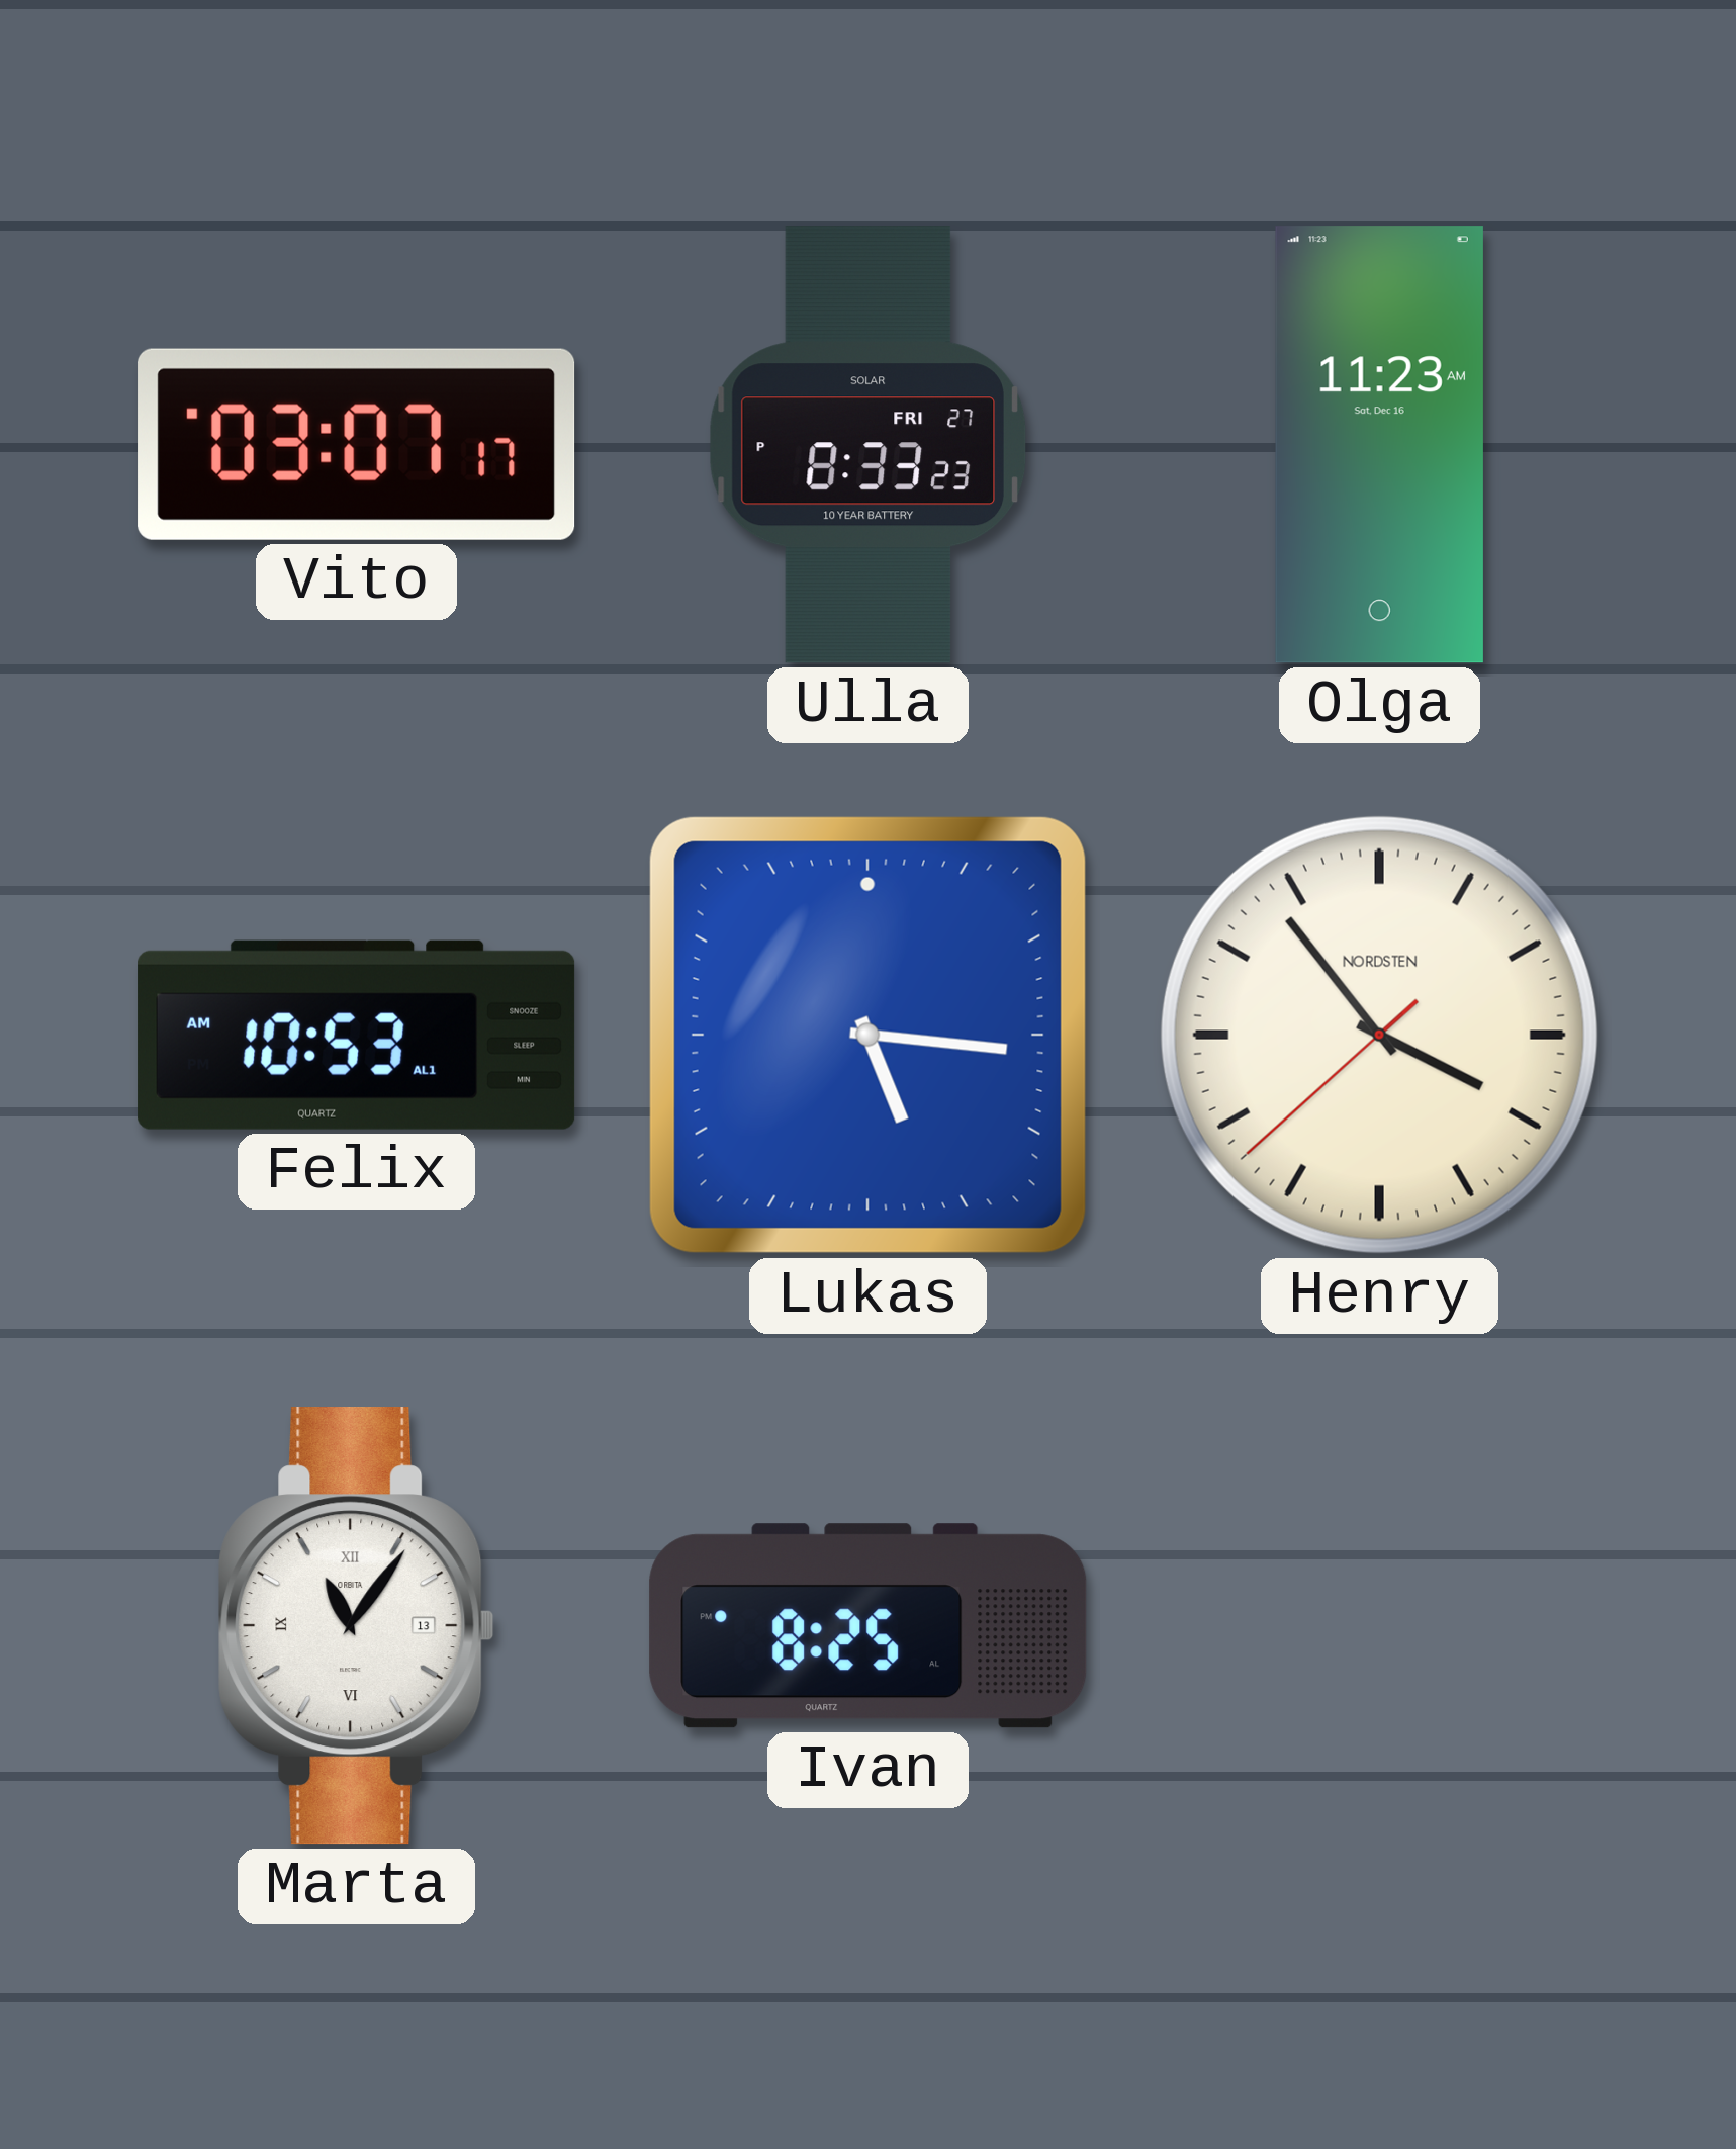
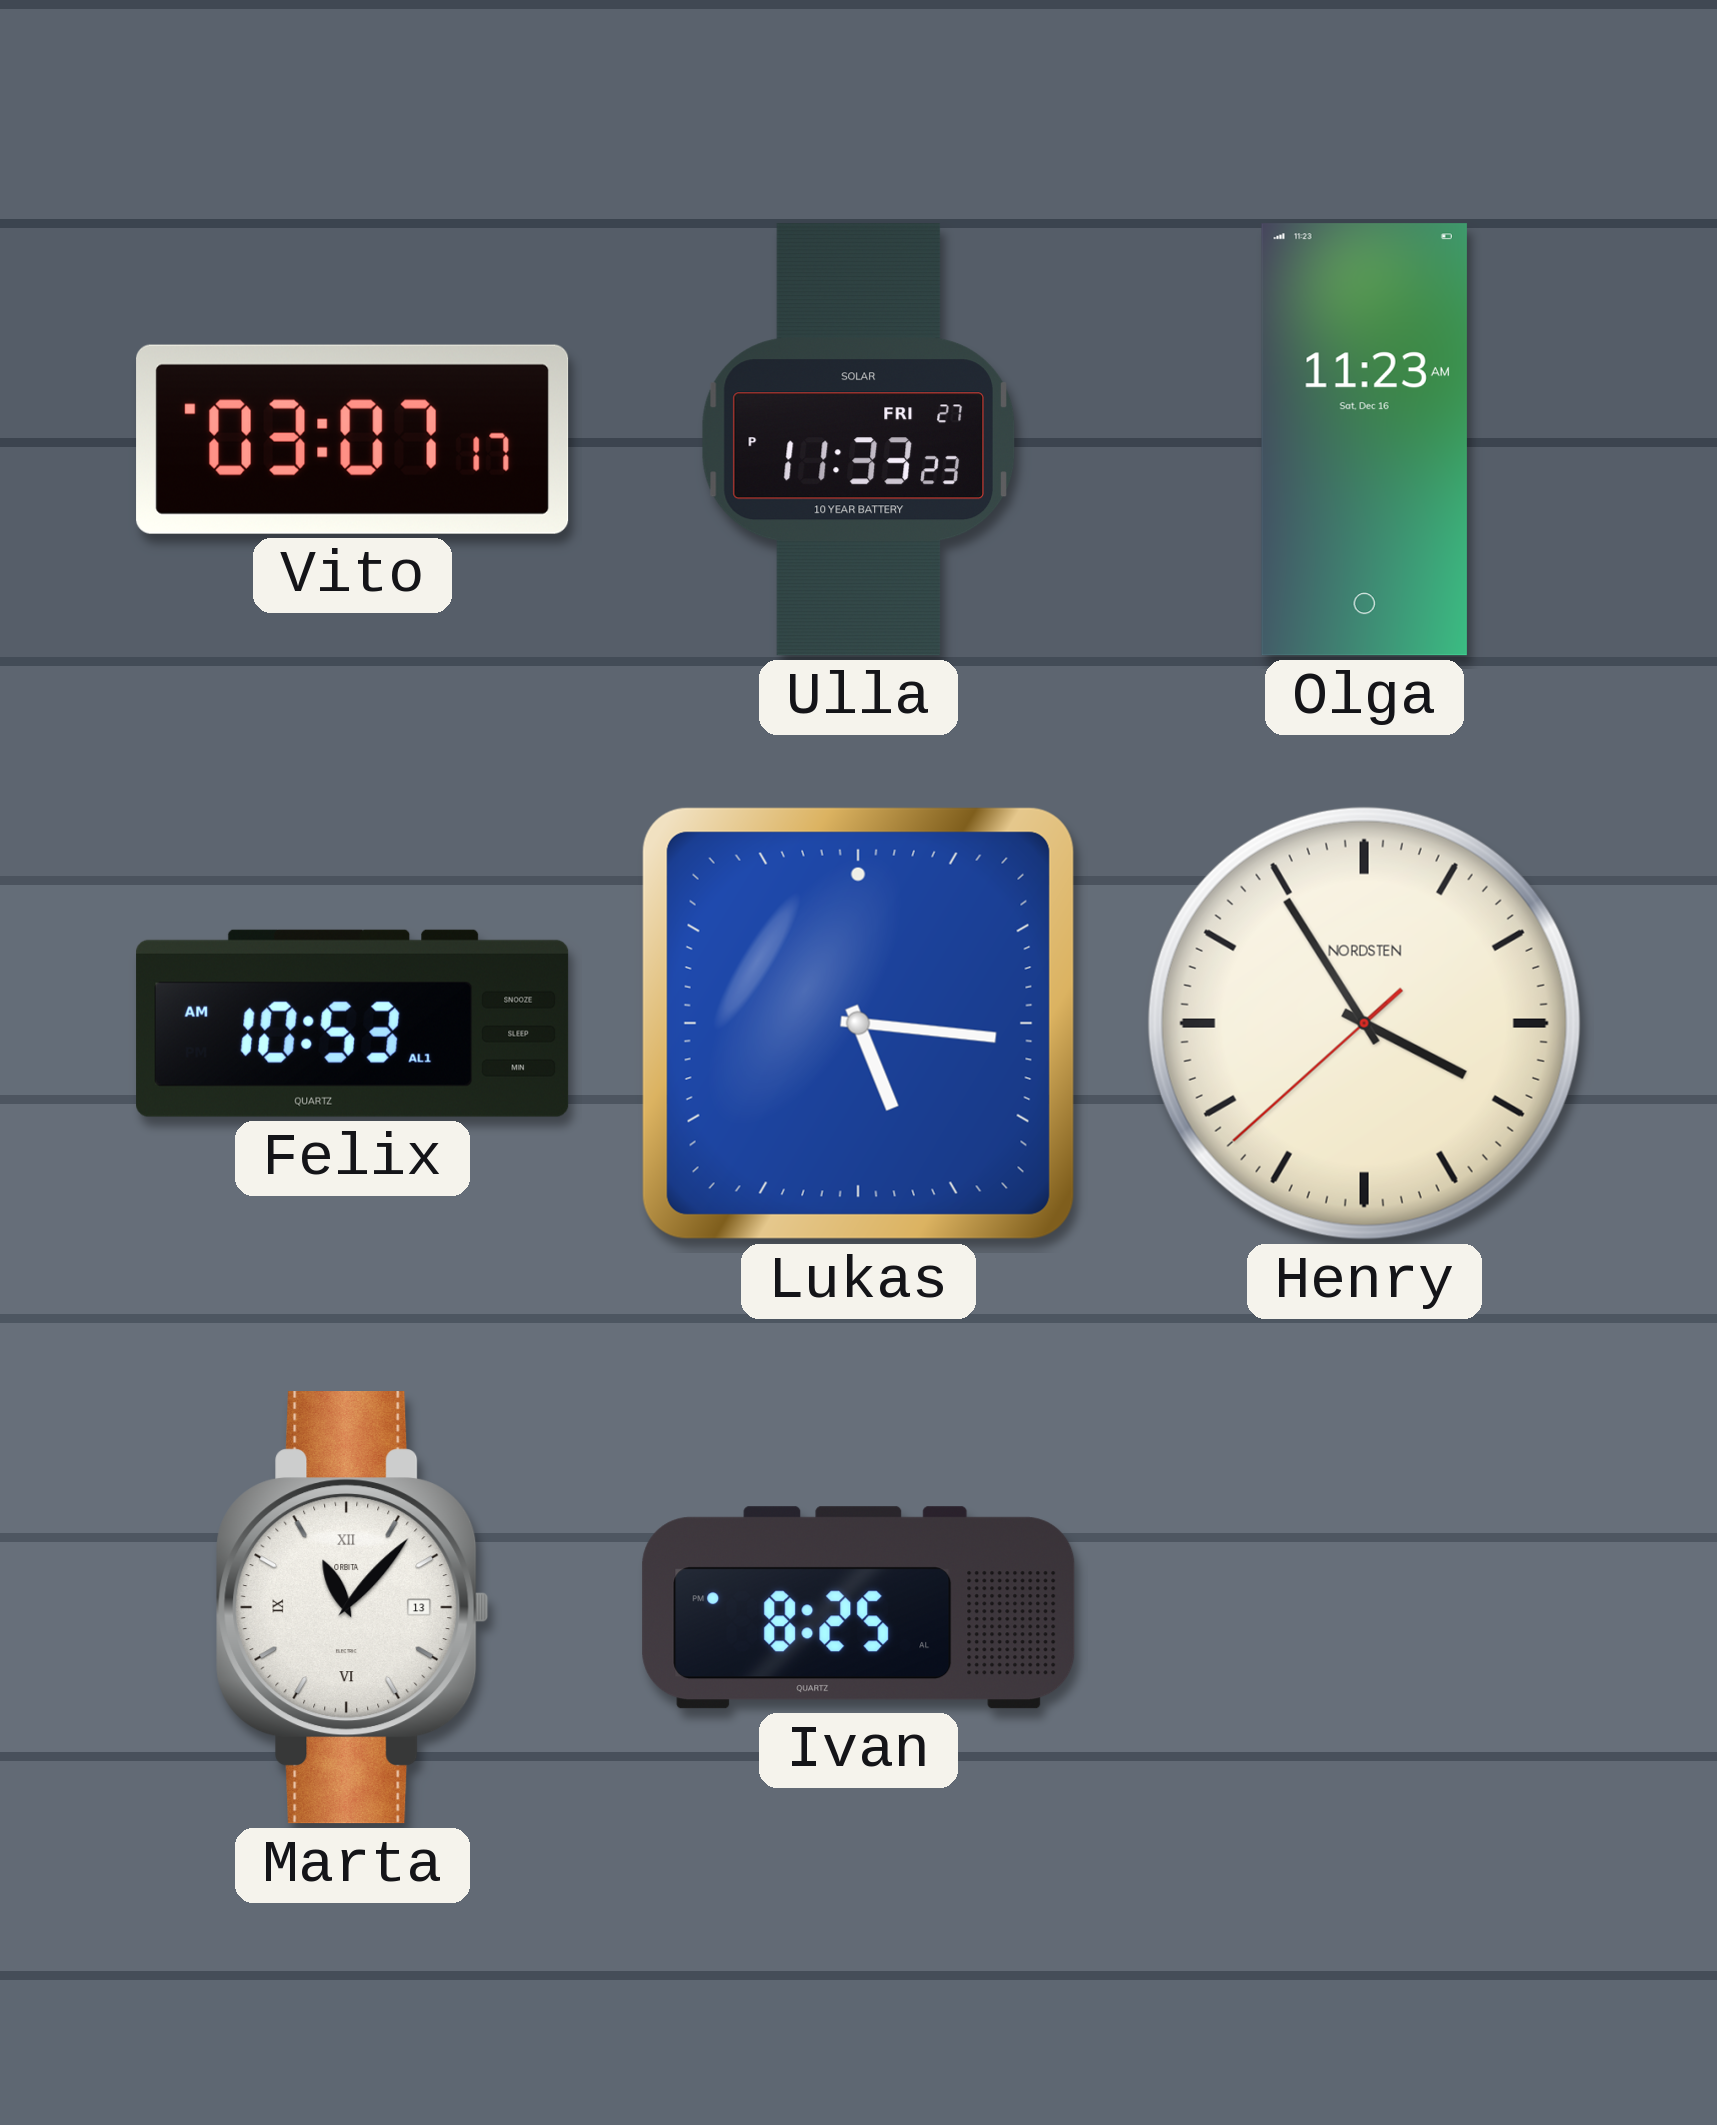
Ulla: 8:33 -> 11:33
Henry: 3:53 -> 3:54
Marta: 11:06 -> 11:07
